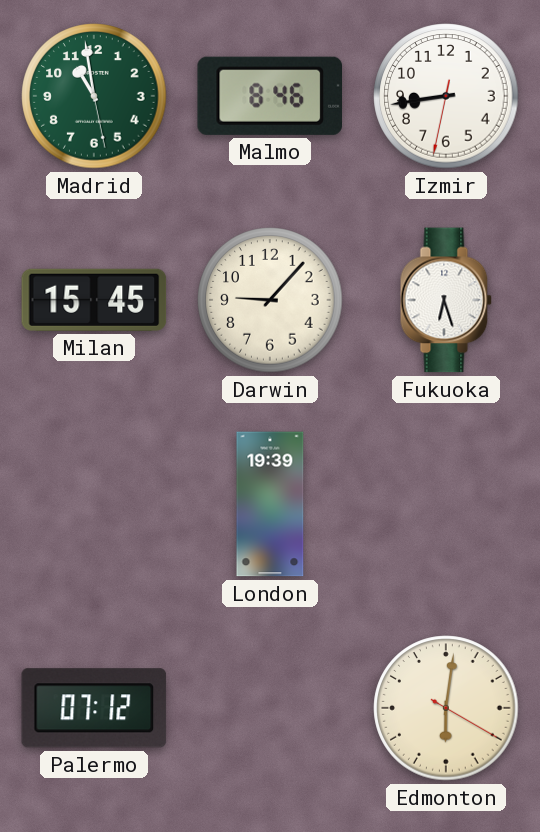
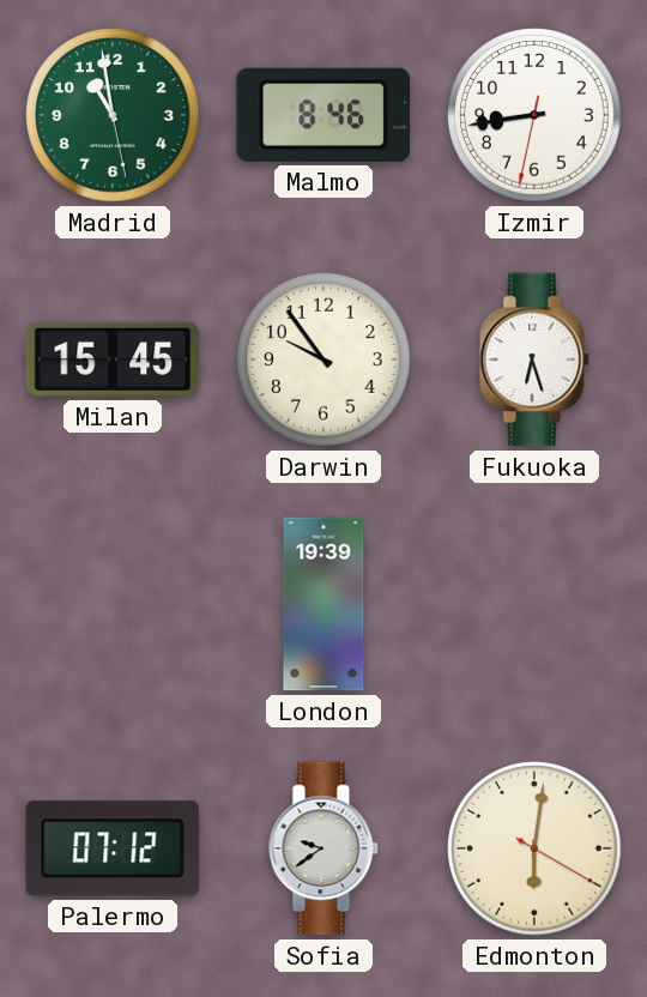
Darwin: 9:07 -> 9:54
Sofia: none -> 9:39
